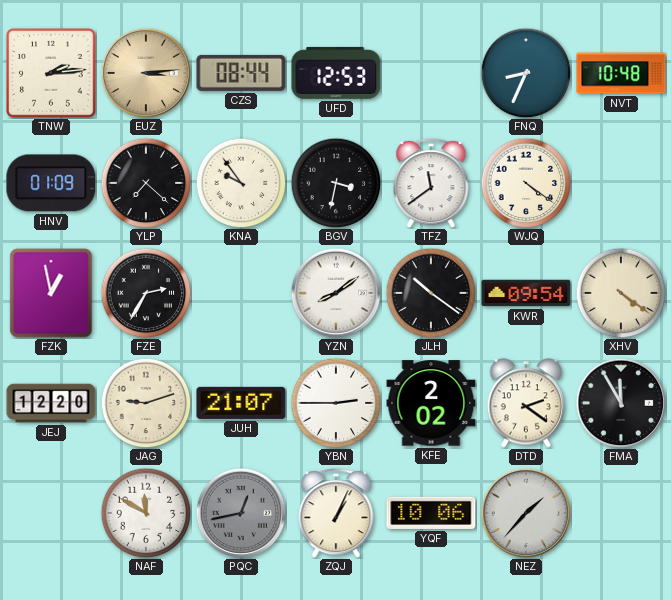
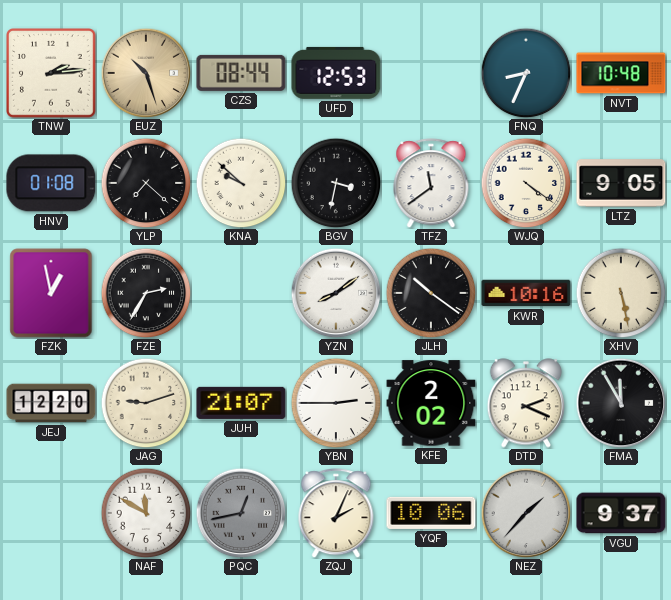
EUZ: 3:14 -> 10:27
HNV: 01:09 -> 01:08
KNA: 9:54 -> 9:52
LTZ: none -> 9:05
KWR: 09:54 -> 10:16
XHV: 4:21 -> 5:28
DTD: 2:21 -> 2:19
ZQJ: 1:04 -> 2:04
VGU: none -> 9:37
